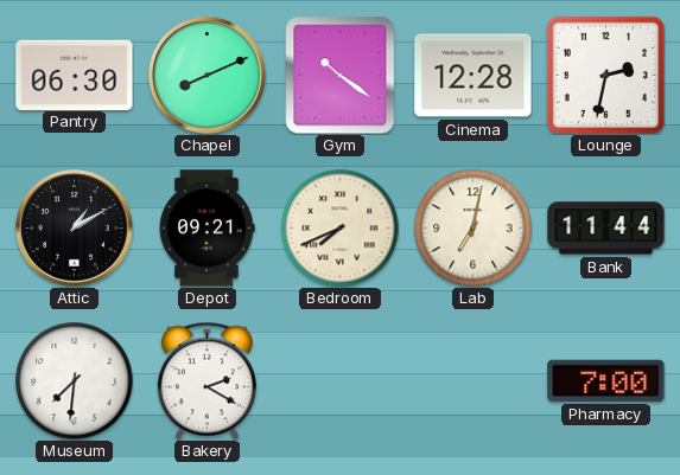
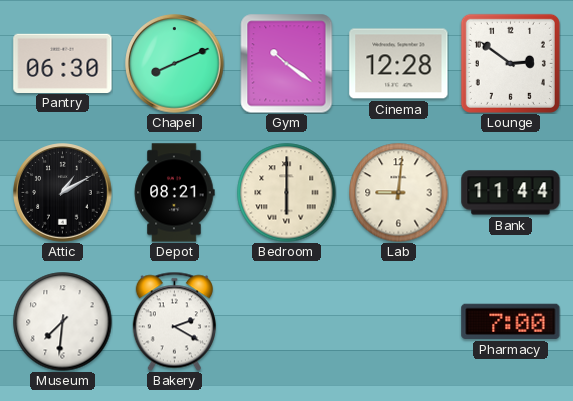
Lounge: 2:32 -> 2:51
Depot: 09:21 -> 08:21
Bedroom: 7:41 -> 6:00
Lab: 7:02 -> 9:01
